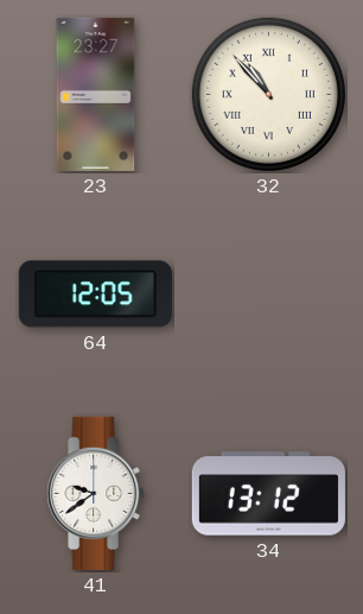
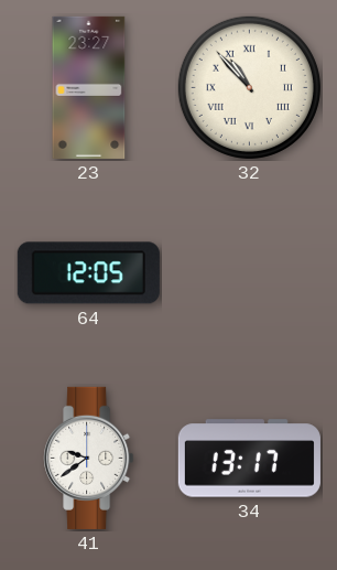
34: 13:12 -> 13:17
